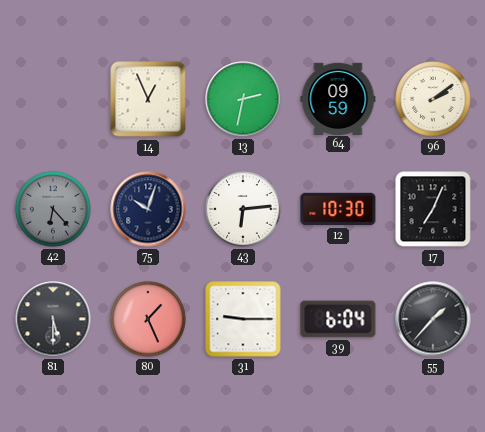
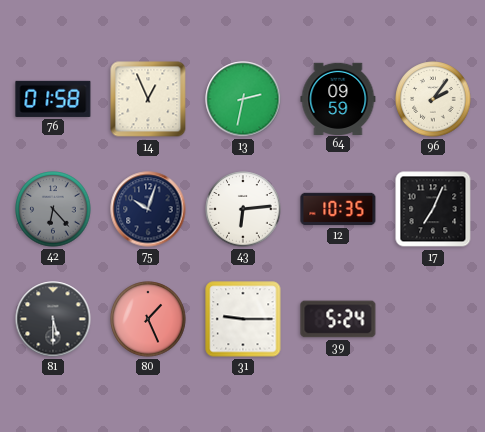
76: none -> 01:58
96: 2:09 -> 2:06
12: 10:30 -> 10:35
39: 6:04 -> 5:24
55: 1:37 -> none
